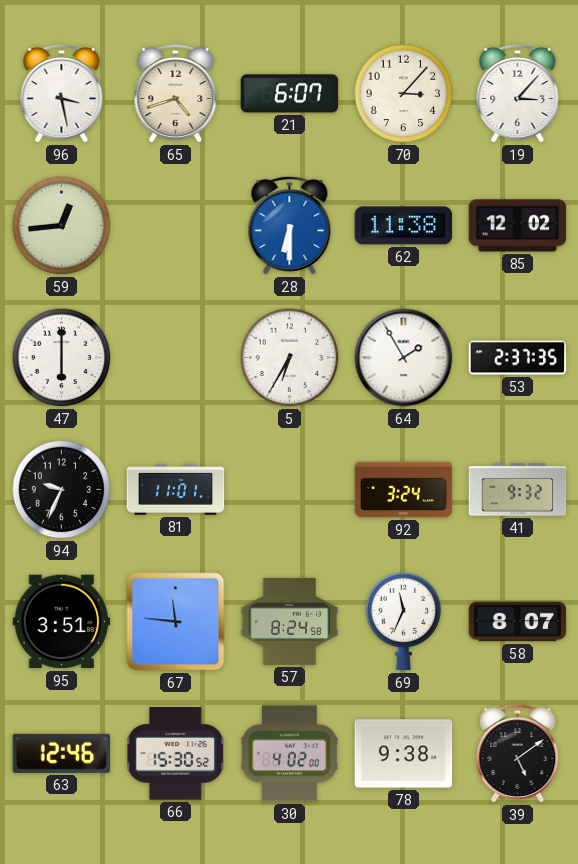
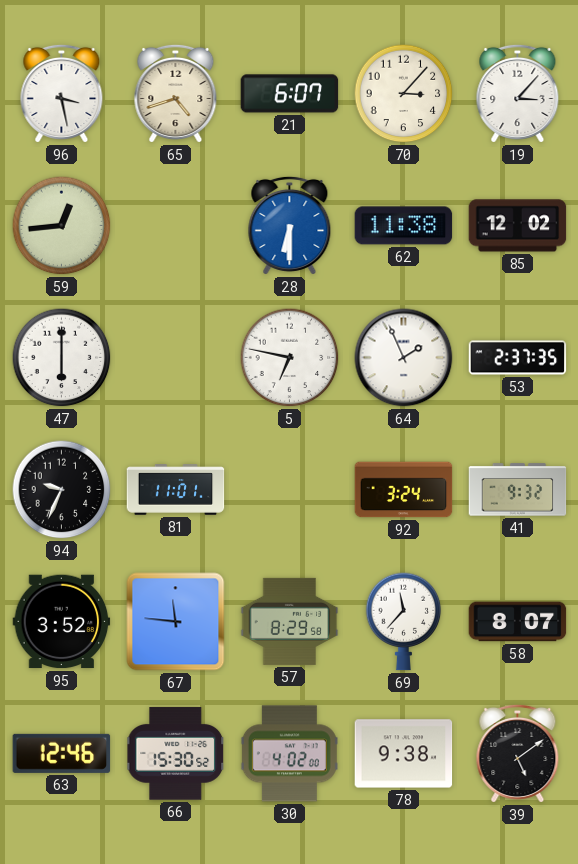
5: 6:35 -> 6:47
64: 1:55 -> 1:56
95: 3:51 -> 3:52
57: 8:24 -> 8:29
69: 11:34 -> 11:37
